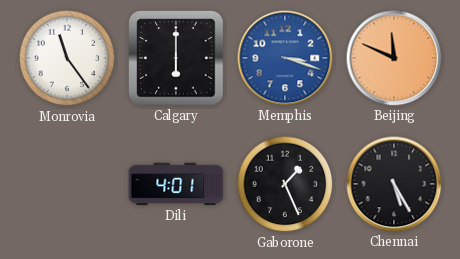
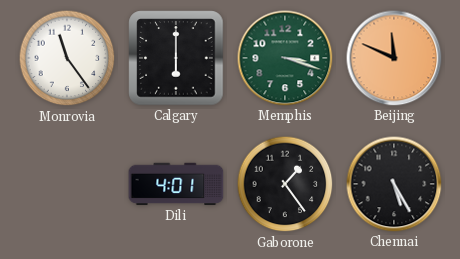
Memphis dial: blue -> green
Gaborone: 1:26 -> 1:24
